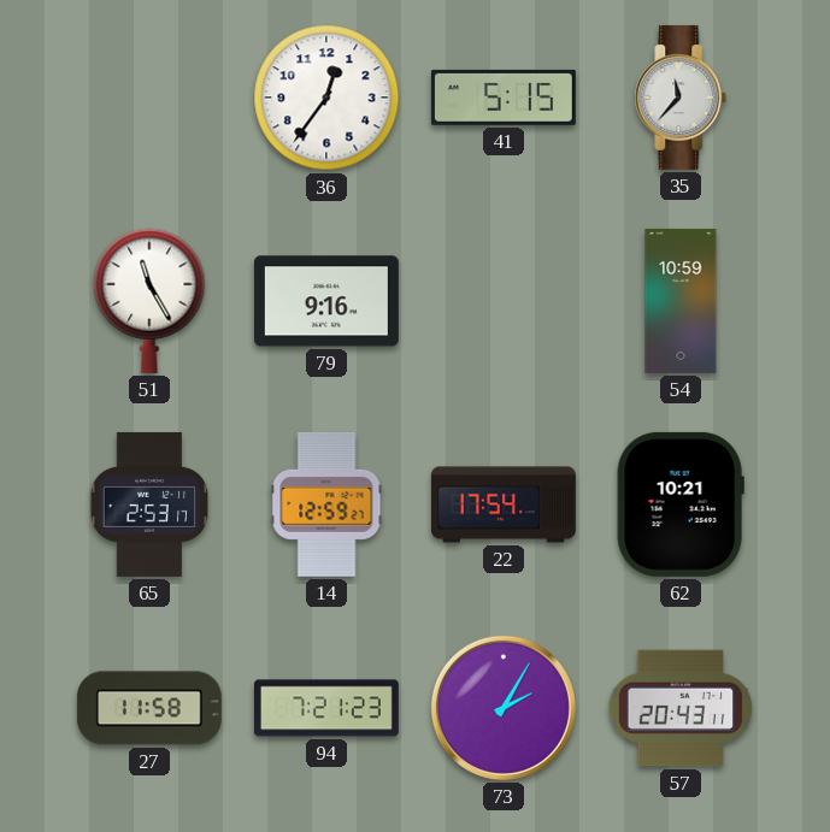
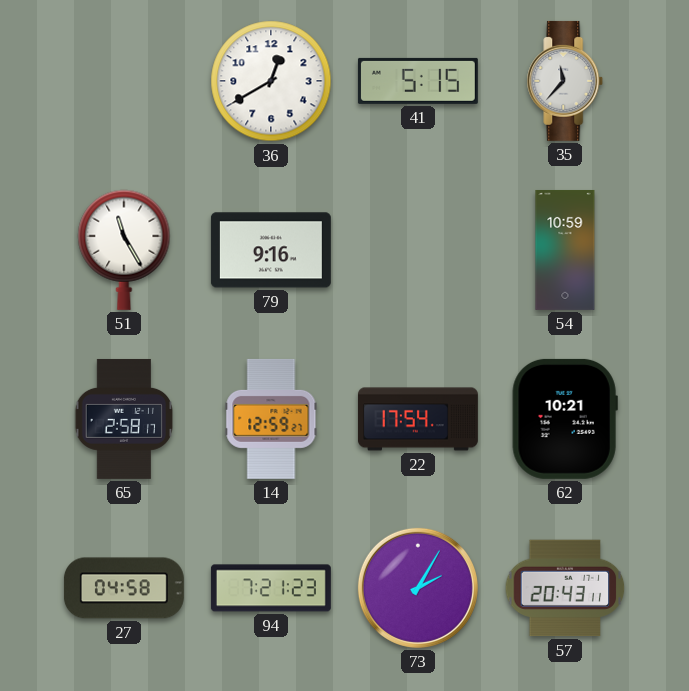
36: 12:36 -> 12:40
65: 2:53 -> 2:58
27: 11:58 -> 04:58
